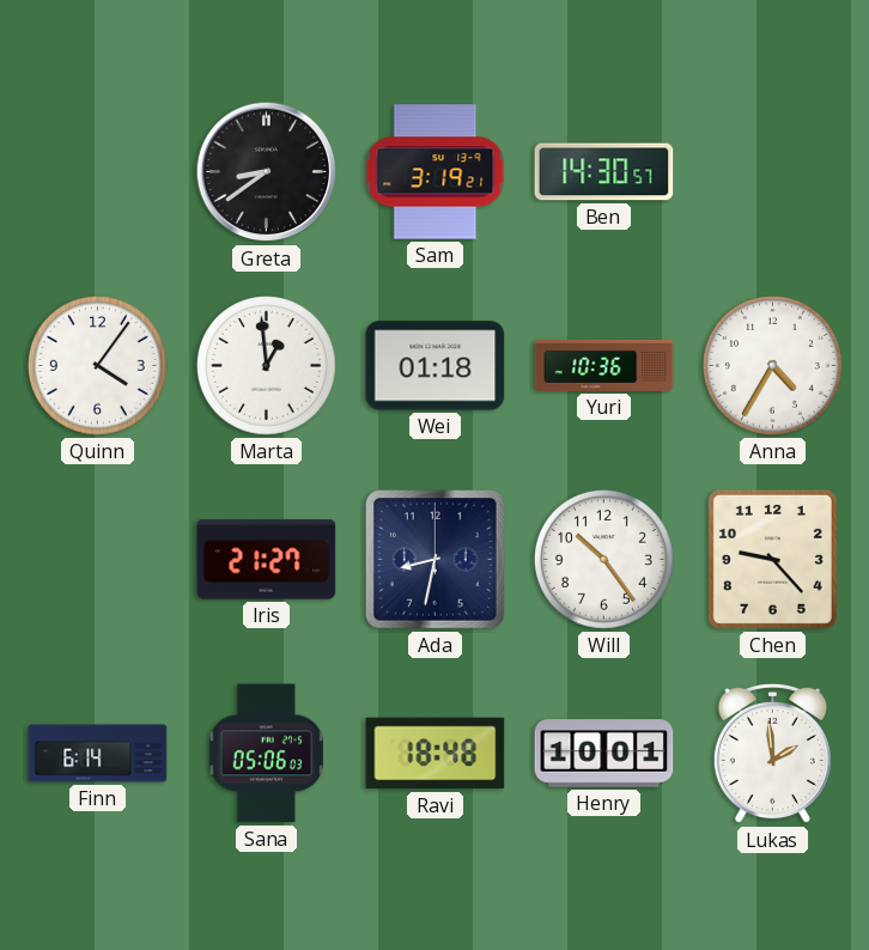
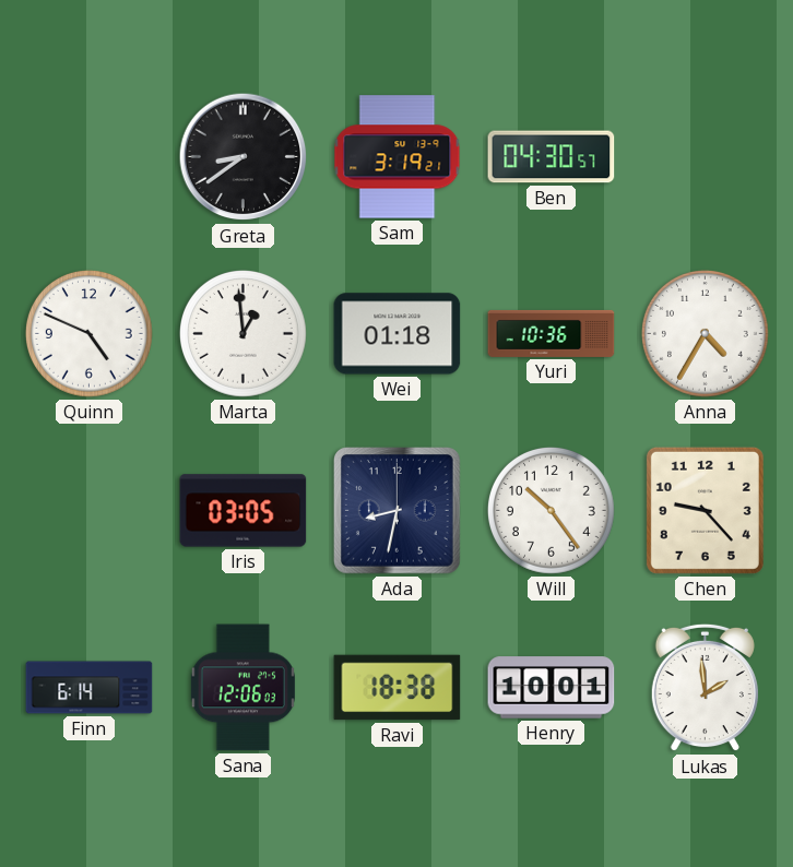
Ben: 14:30 -> 04:30
Quinn: 4:06 -> 4:49
Iris: 21:27 -> 03:05
Sana: 05:06 -> 12:06
Ravi: 18:48 -> 18:38
